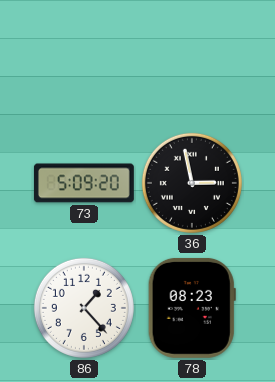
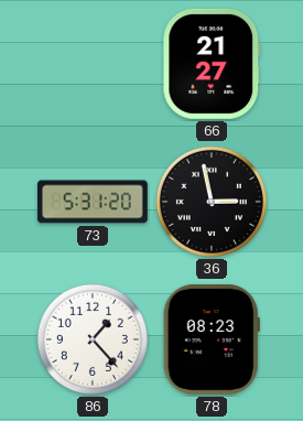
66: none -> 21:27
73: 5:09 -> 5:31
